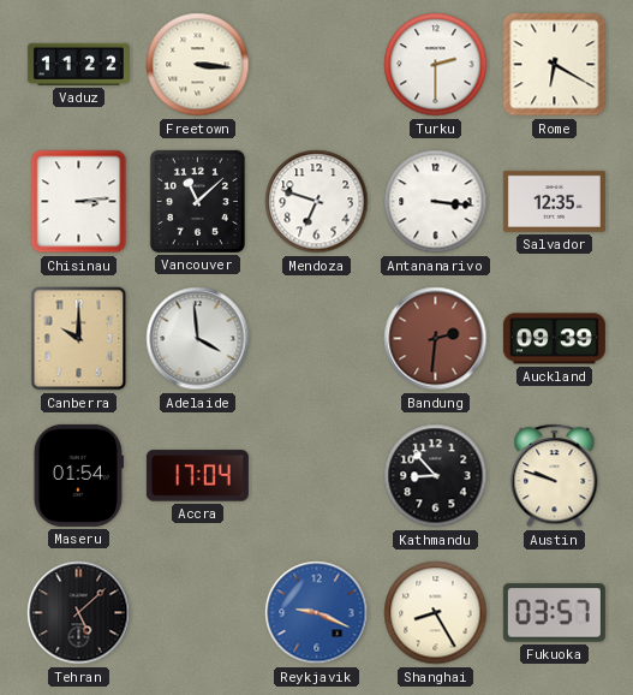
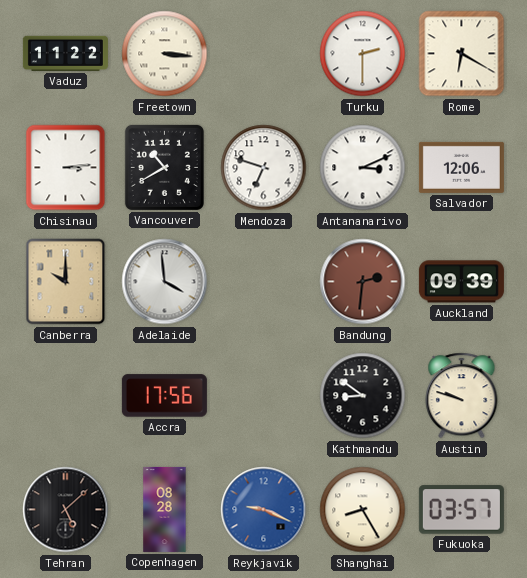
Vancouver: 11:08 -> 10:40
Antananarivo: 3:16 -> 3:11
Salvador: 12:35 -> 12:06
Maseru: 01:54 -> none
Accra: 17:04 -> 17:56
Kathmandu: 8:53 -> 8:51
Copenhagen: none -> 08:28
